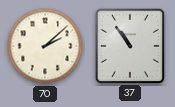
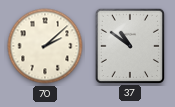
37: 10:54 -> 10:51
